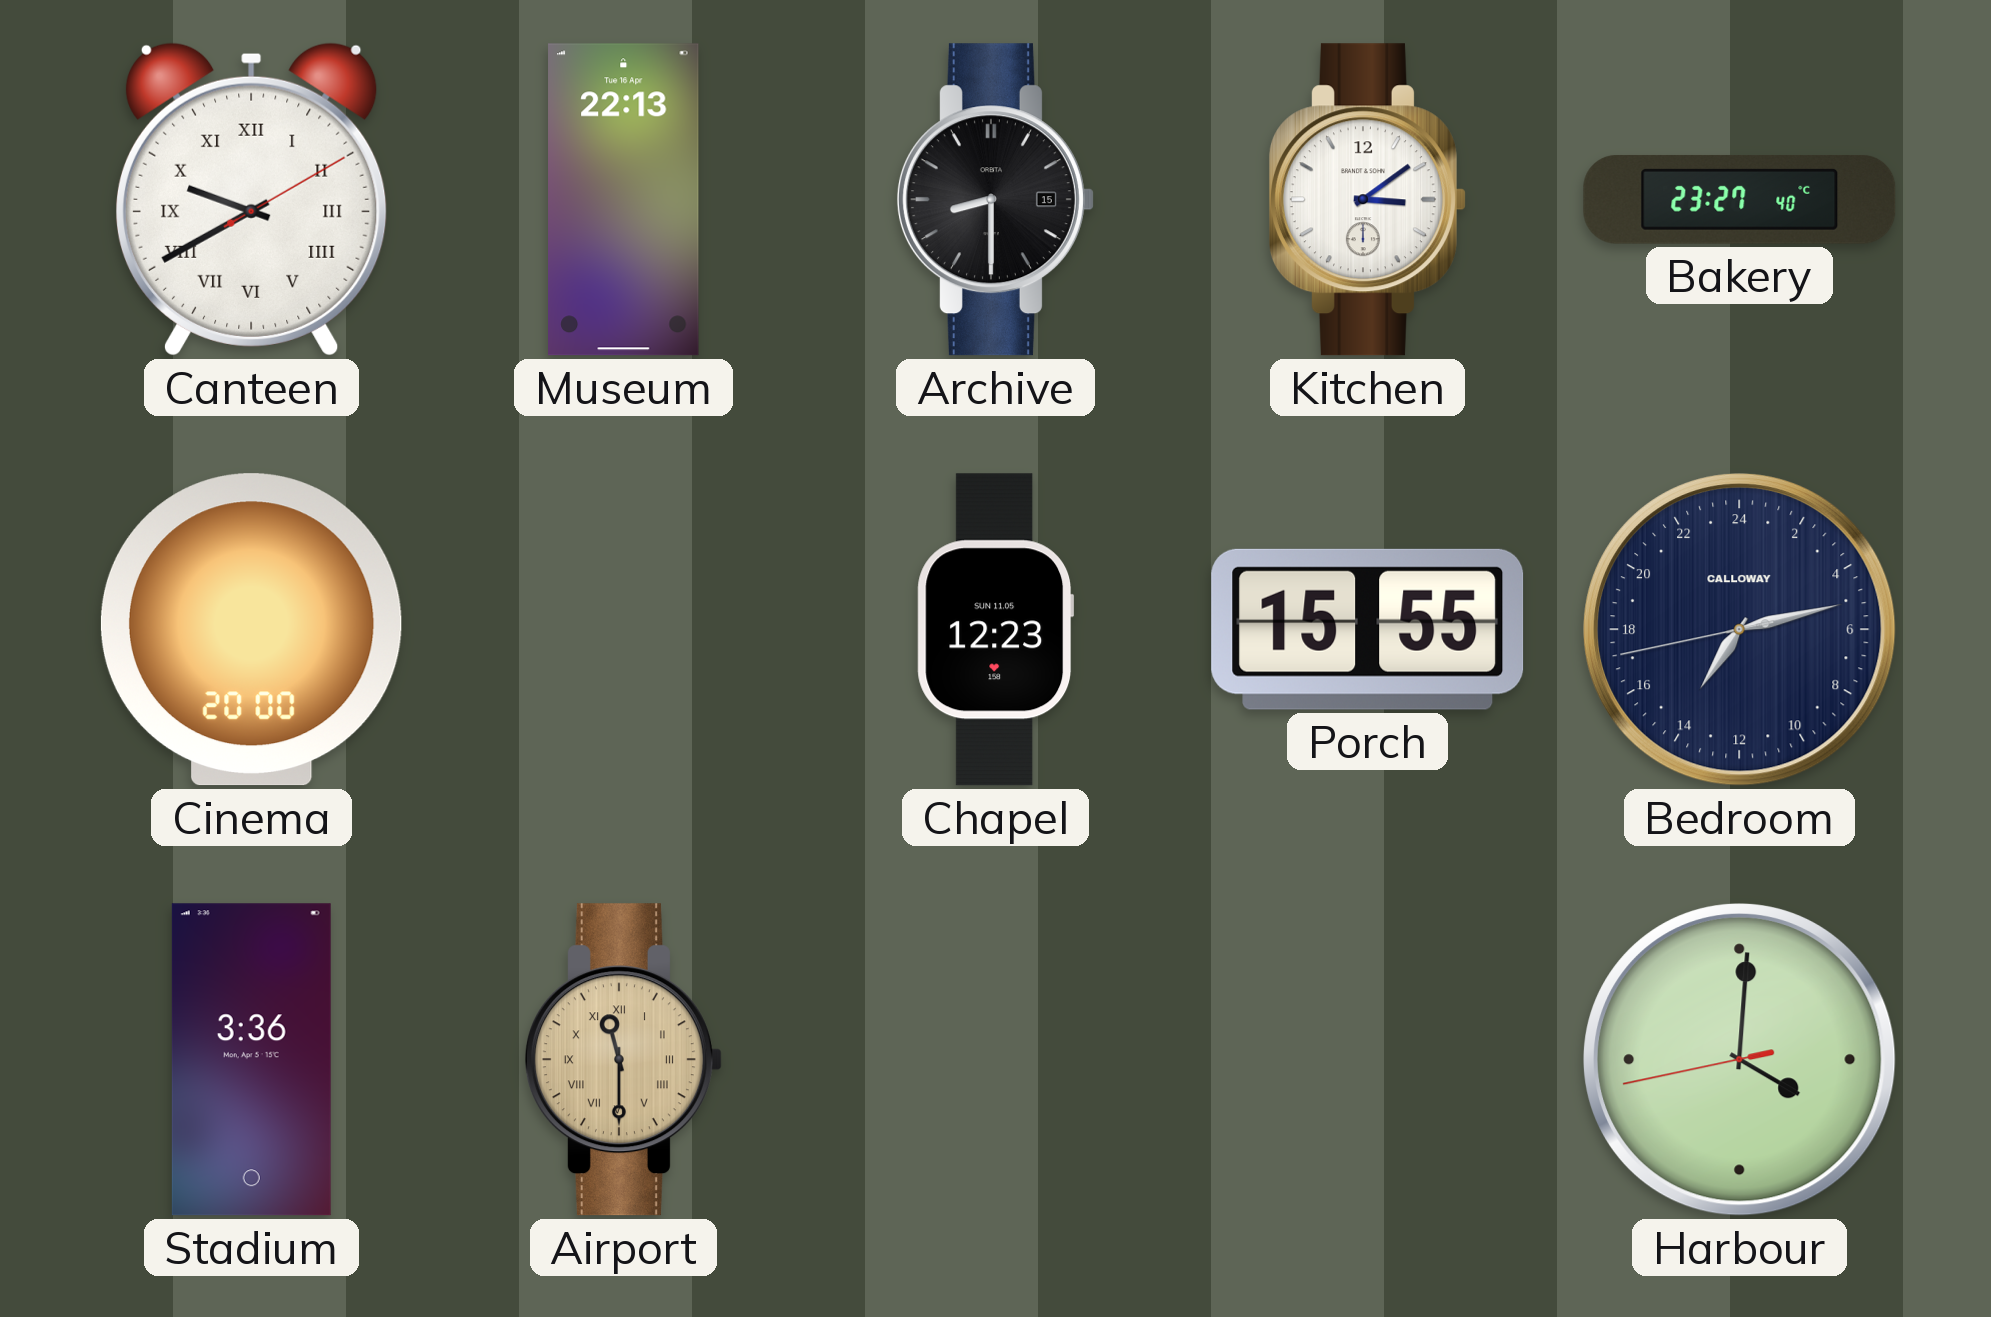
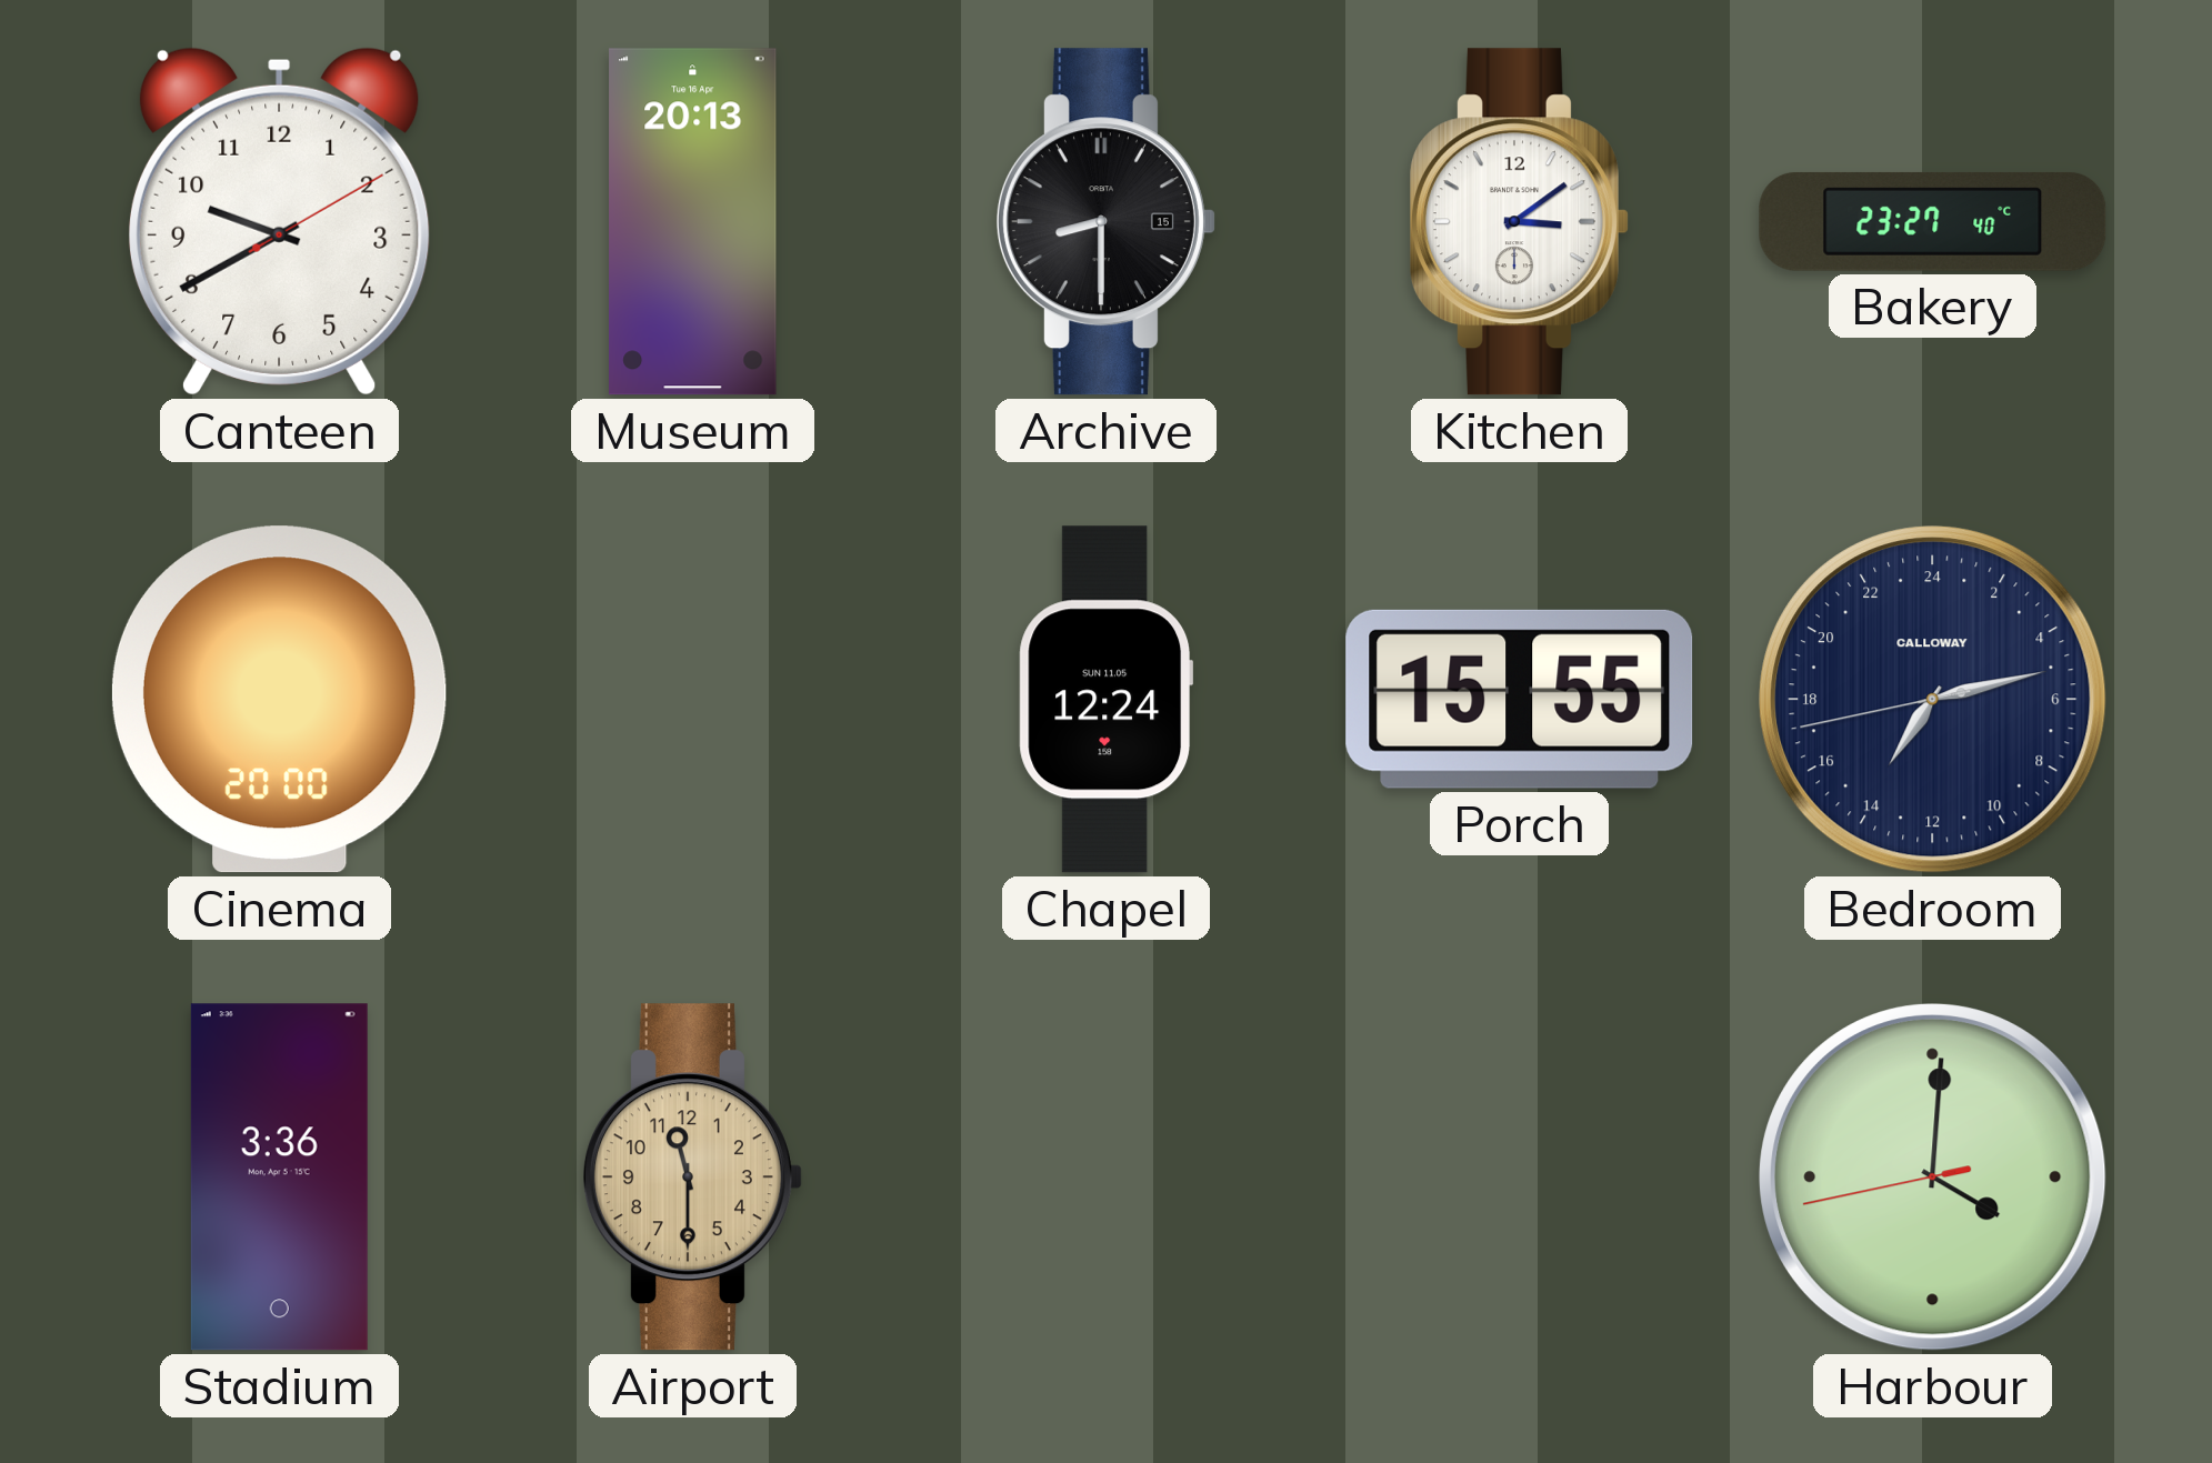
Canteen numerals: Roman -> Arabic
Museum: 22:13 -> 20:13
Chapel: 12:23 -> 12:24
Airport numerals: Roman -> Arabic
